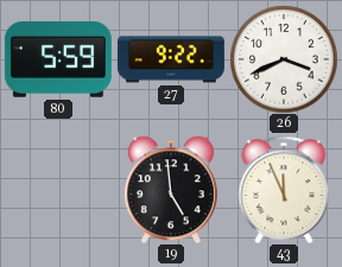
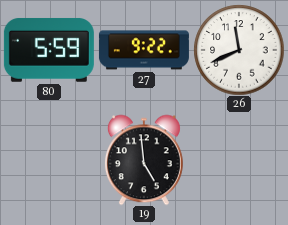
26: 3:41 -> 11:41
43: 11:56 -> none
